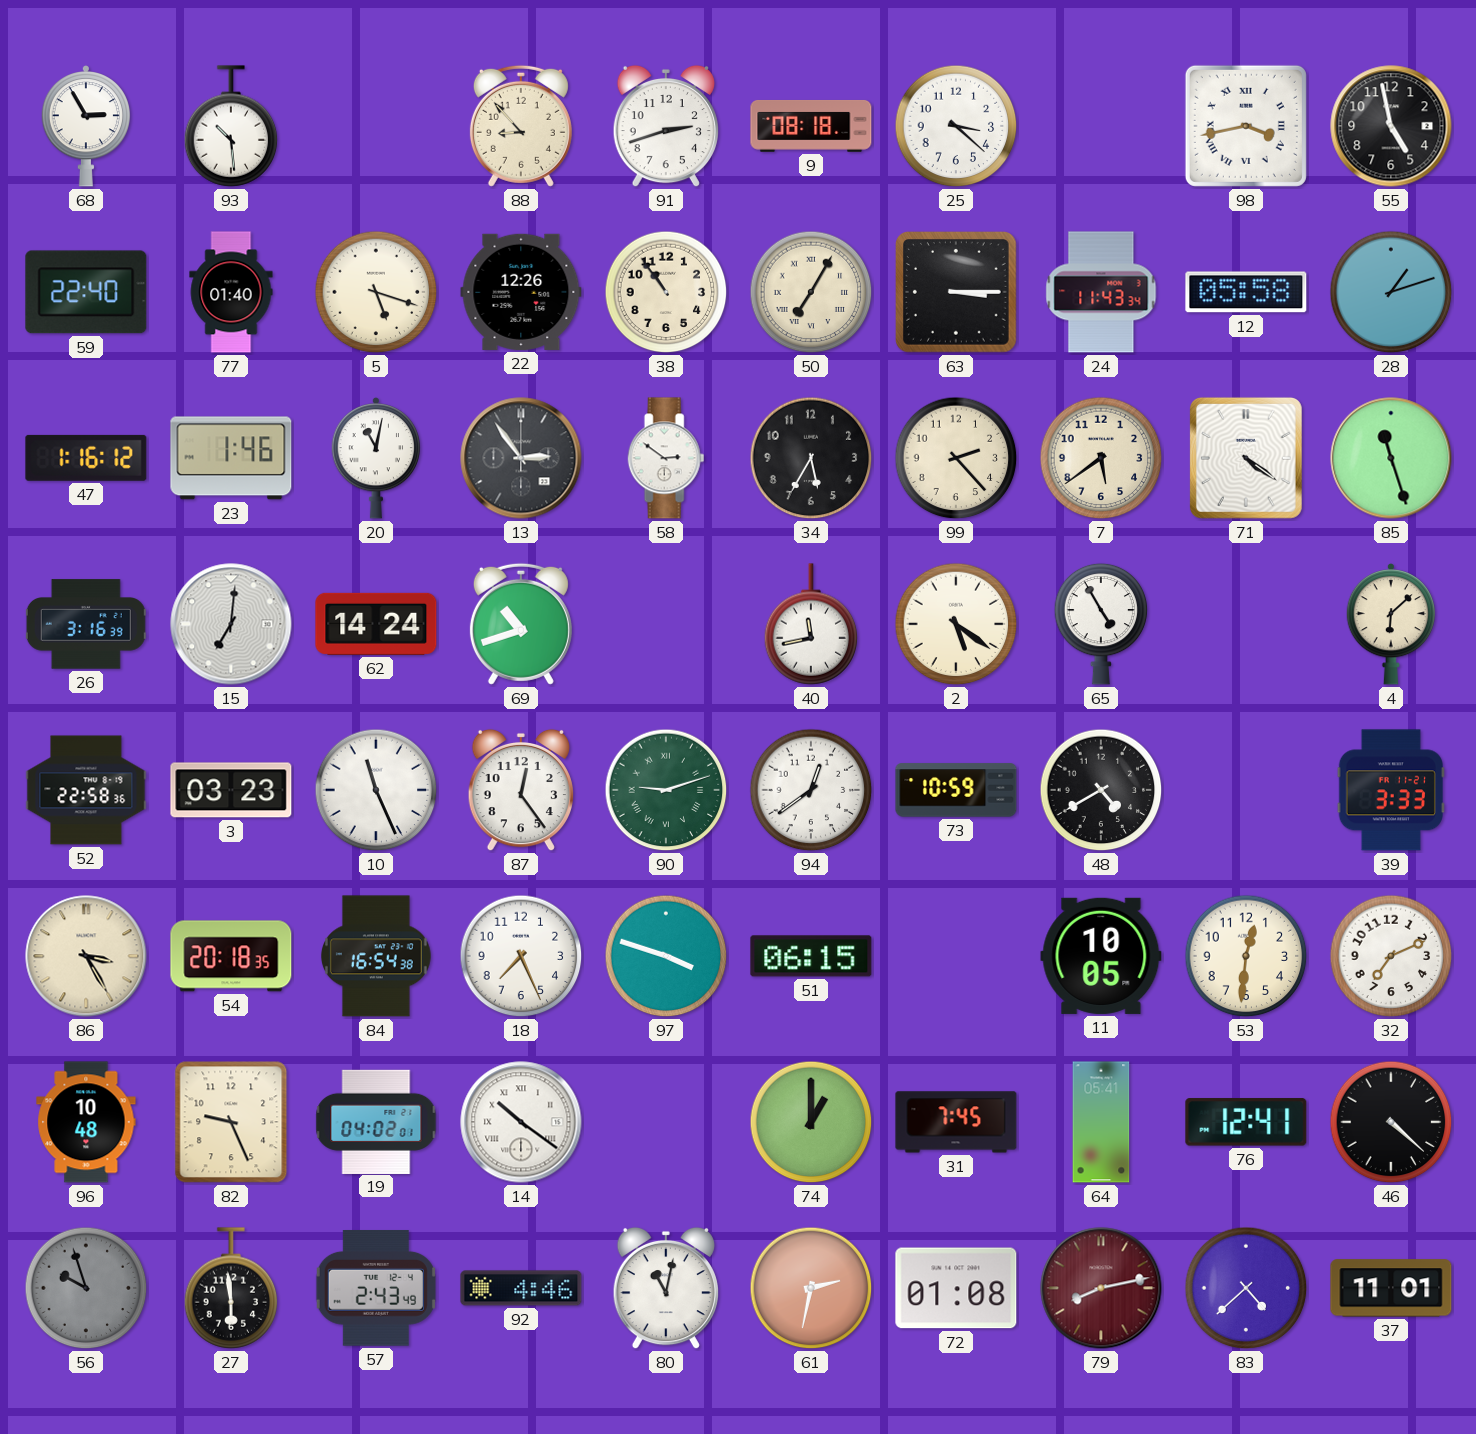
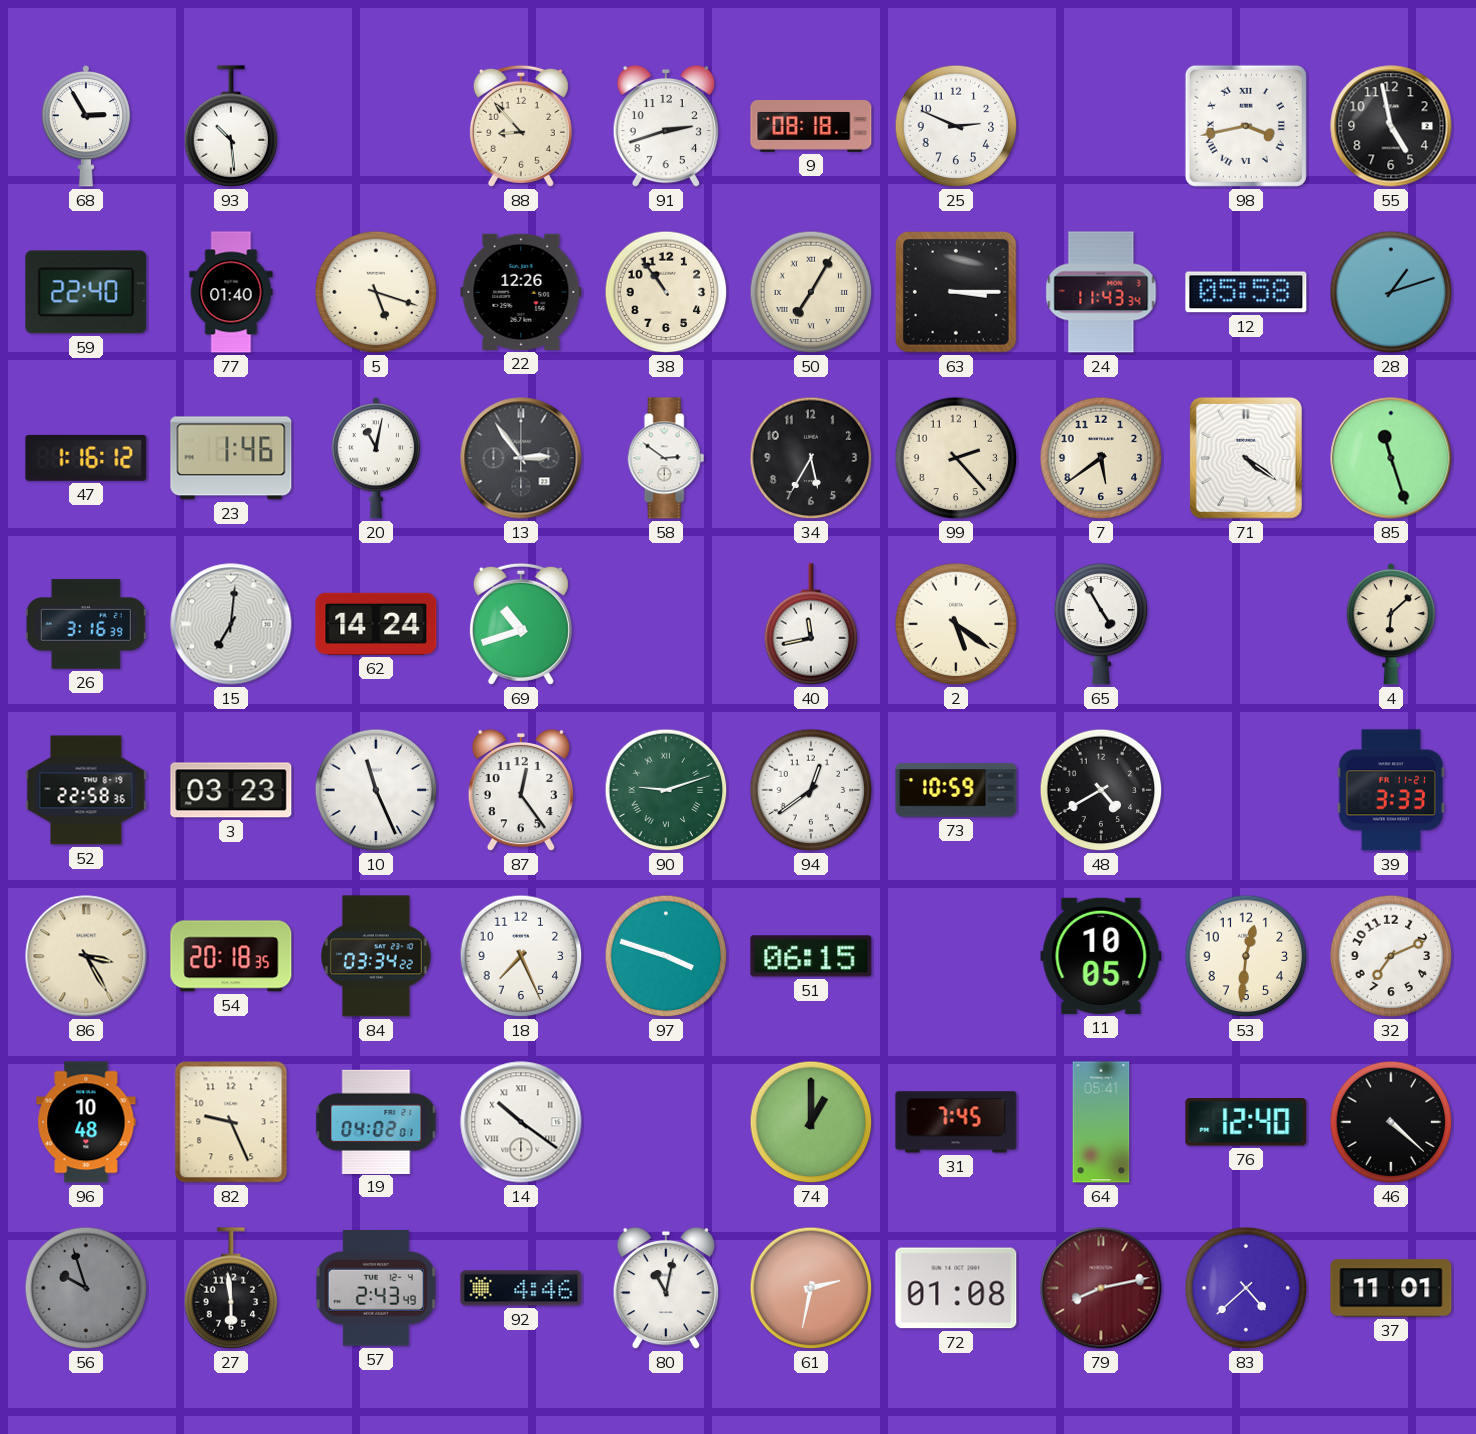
25: 3:22 -> 2:49
84: 16:54 -> 03:34
76: 12:41 -> 12:40
